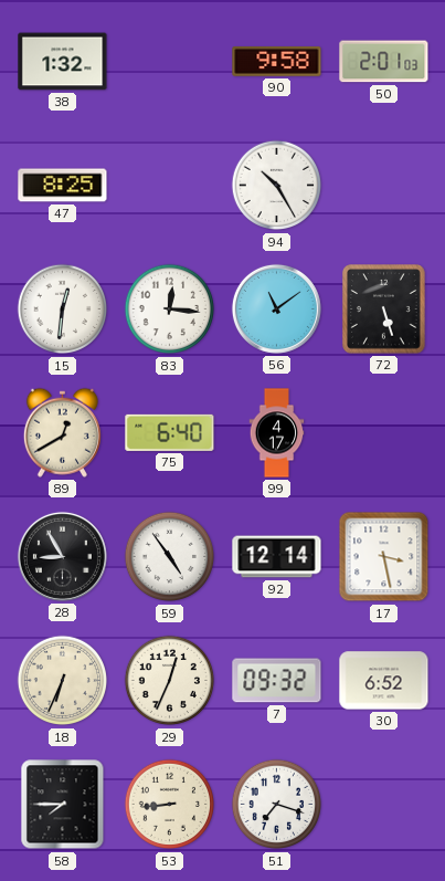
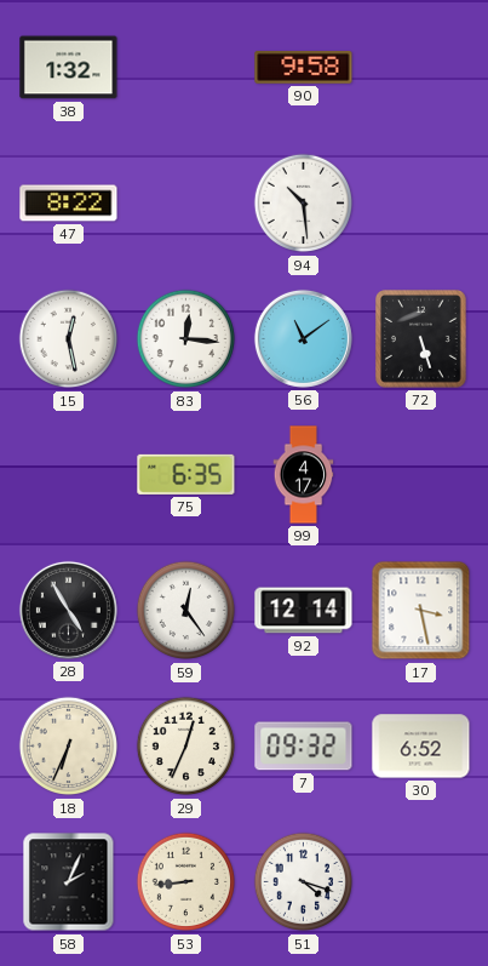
50: 2:01 -> none
47: 8:25 -> 8:22
94: 10:25 -> 10:29
15: 12:31 -> 12:28
89: 12:40 -> none
75: 6:40 -> 6:35
28: 8:55 -> 4:55
59: 4:54 -> 12:24
58: 7:45 -> 2:04
51: 7:18 -> 4:18
